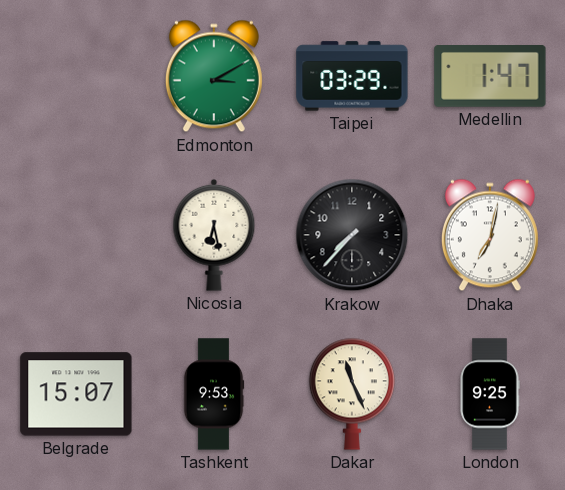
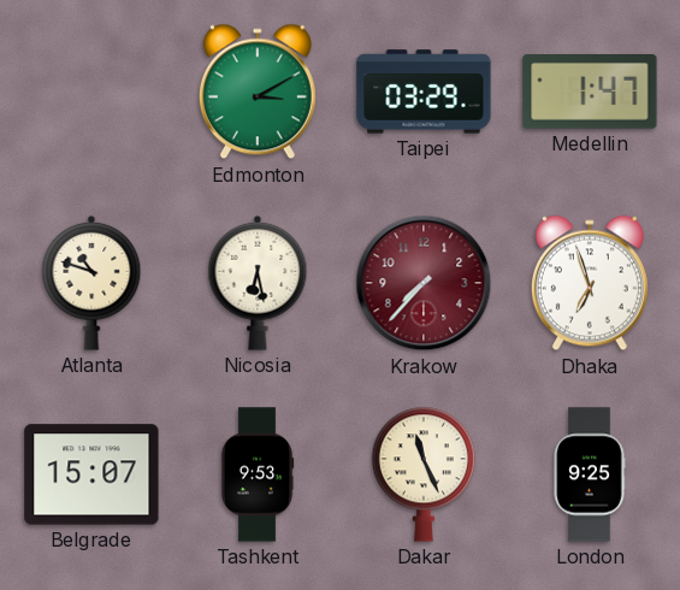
Atlanta: none -> 10:48
Krakow dial: black -> burgundy
Dhaka: 7:02 -> 6:57
